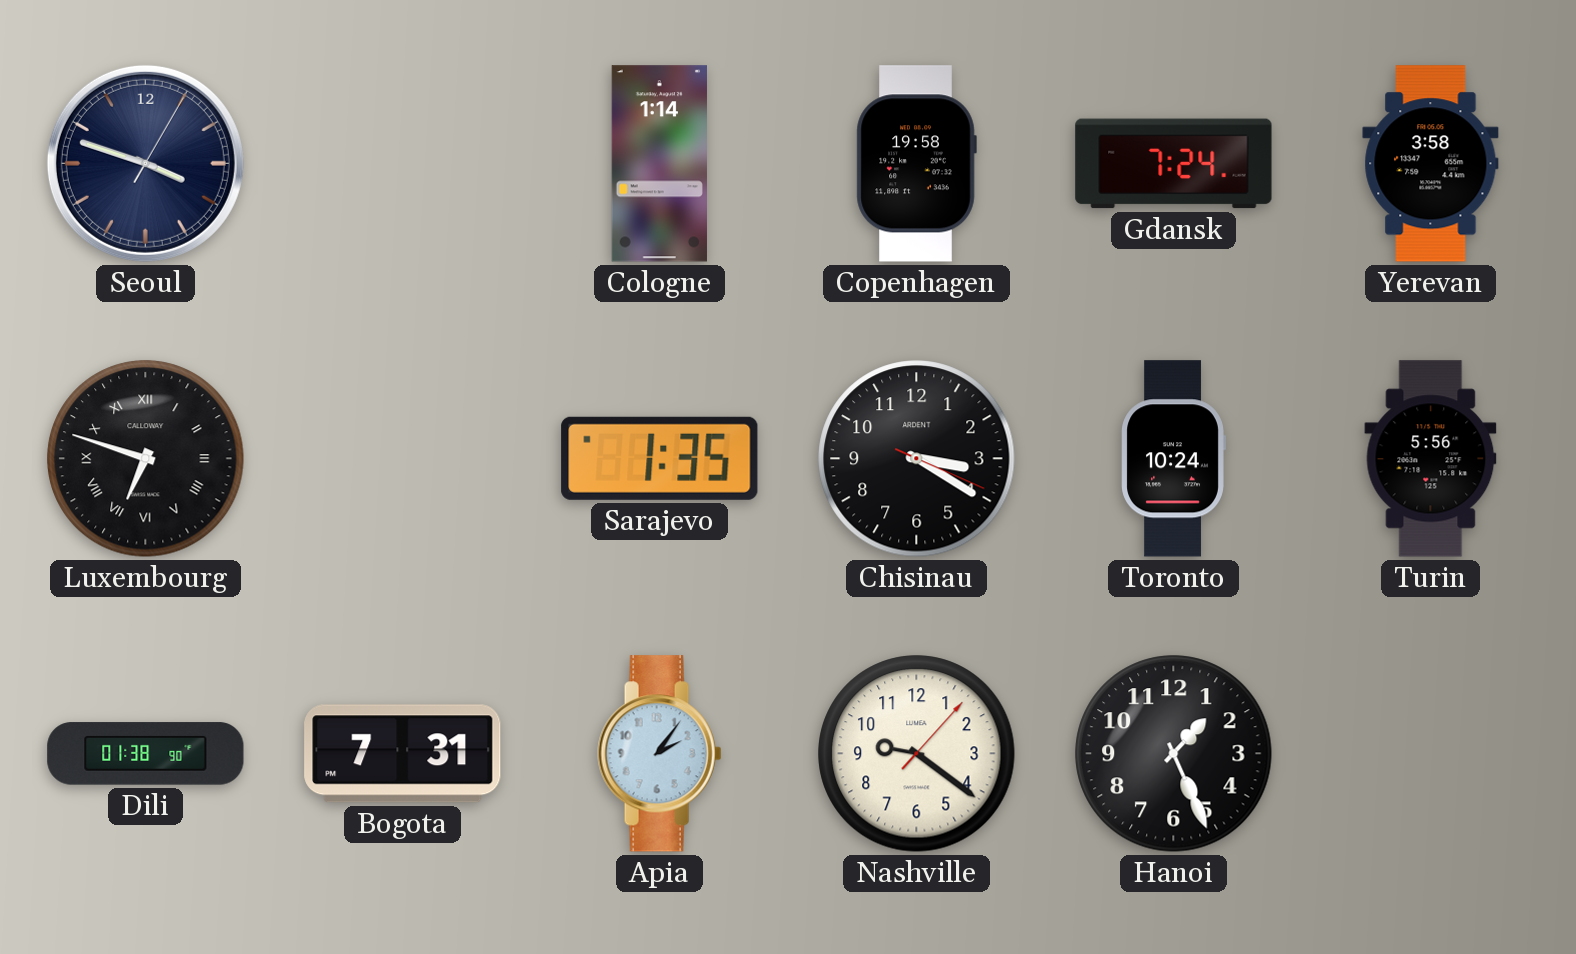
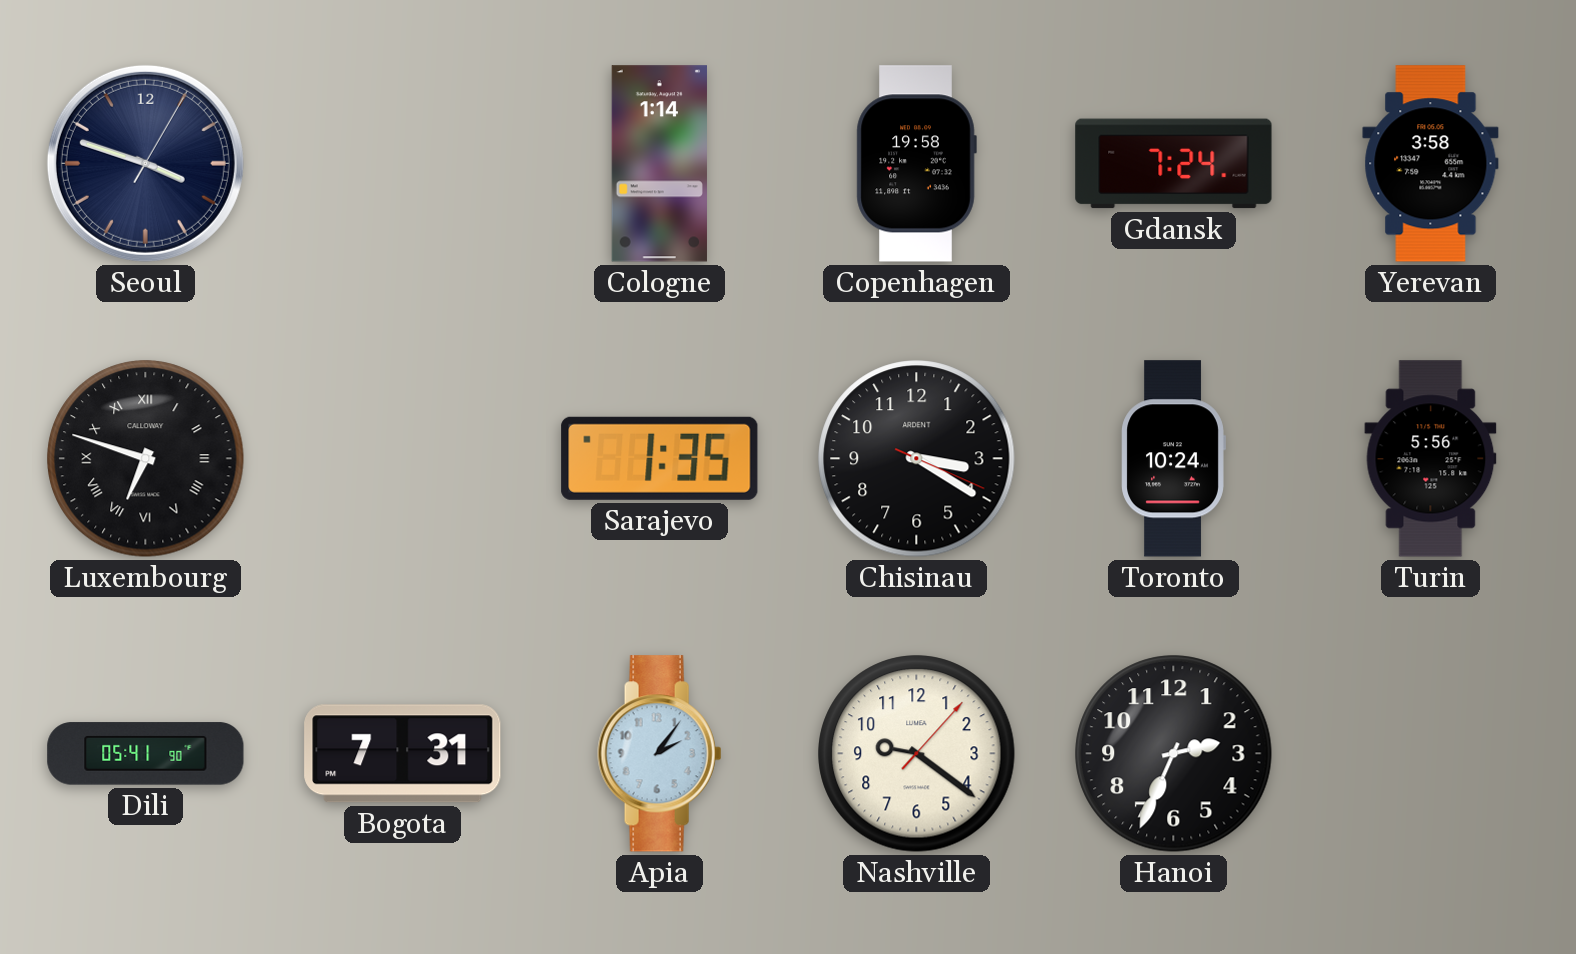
Dili: 01:38 -> 05:41
Hanoi: 1:26 -> 2:34
